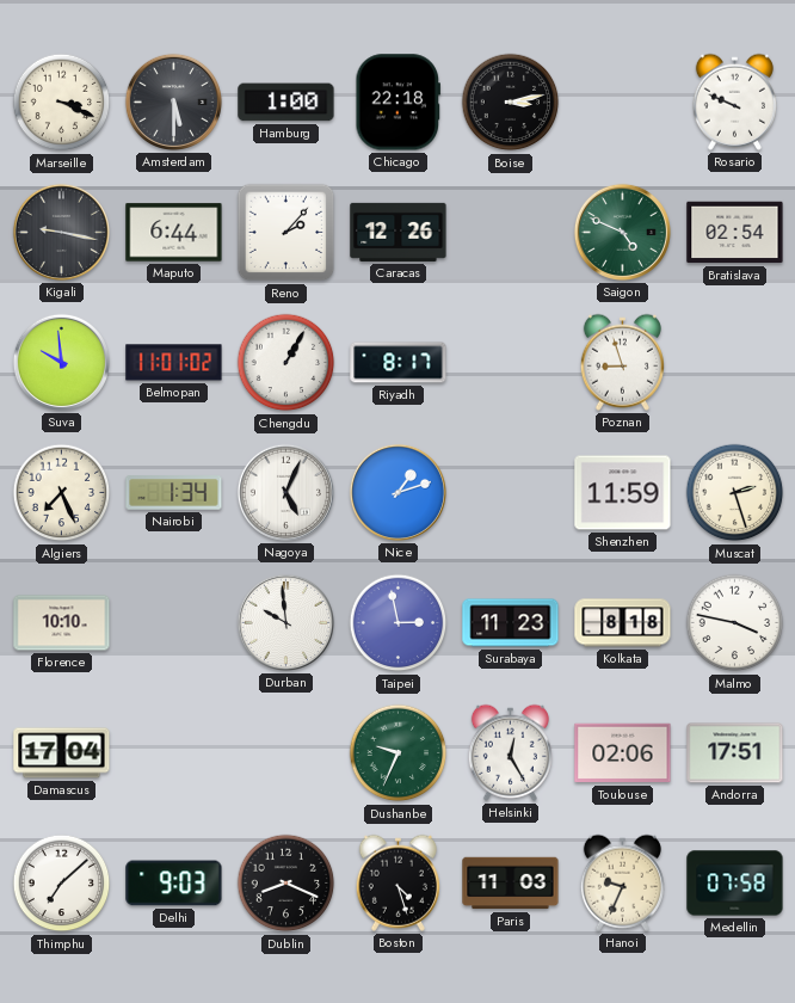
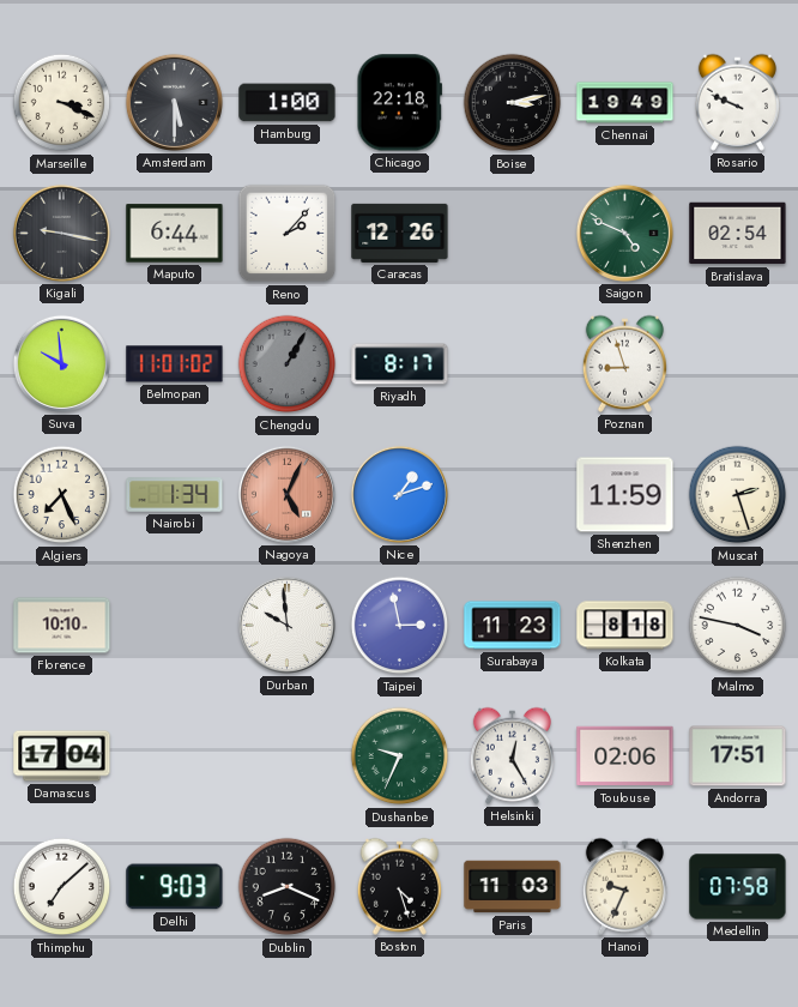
Chennai: none -> 19:49
Chengdu dial: white -> grey
Nagoya dial: white -> salmon
